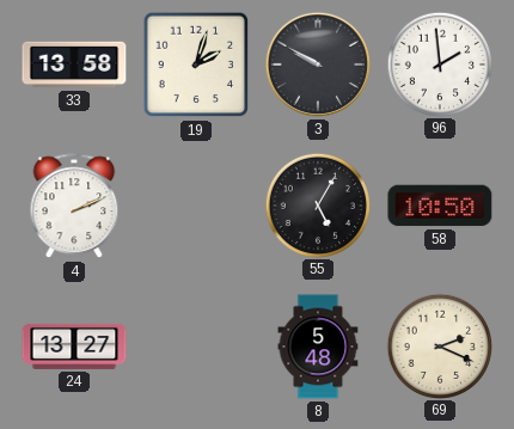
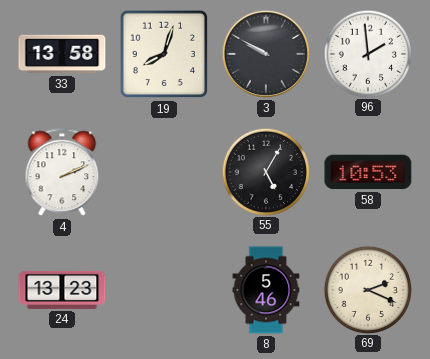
19: 2:03 -> 8:03
58: 10:50 -> 10:53
24: 13:27 -> 13:23
8: 5:48 -> 5:46
